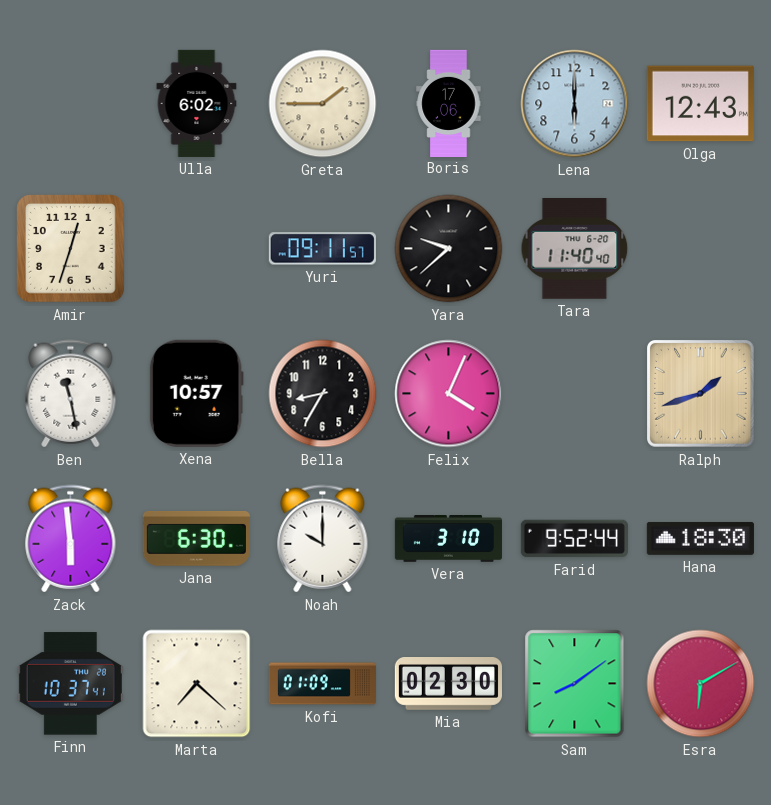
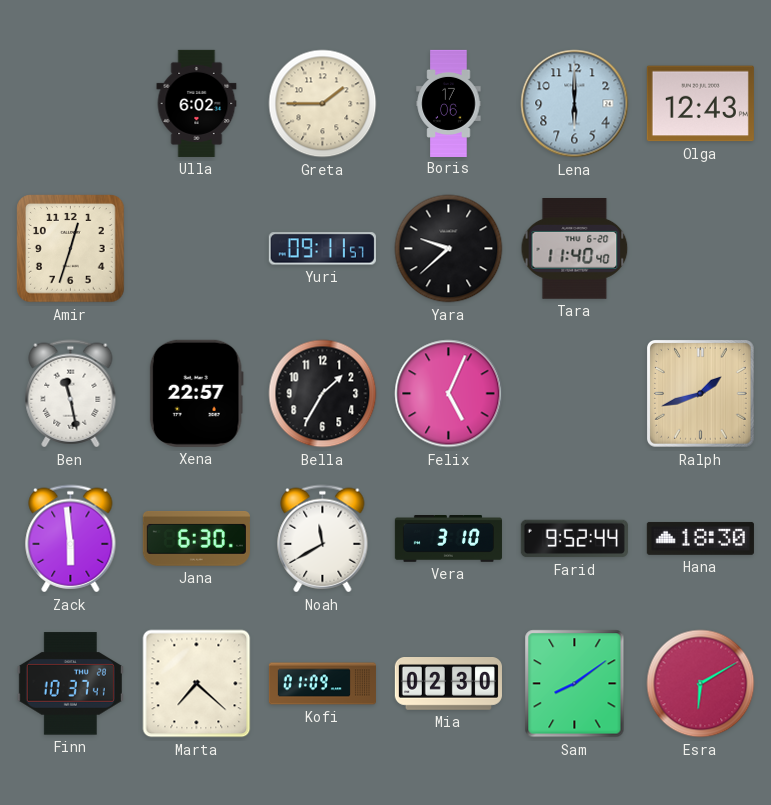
Xena: 10:57 -> 22:57
Bella: 8:35 -> 1:35
Felix: 4:04 -> 5:04
Noah: 10:00 -> 11:40
